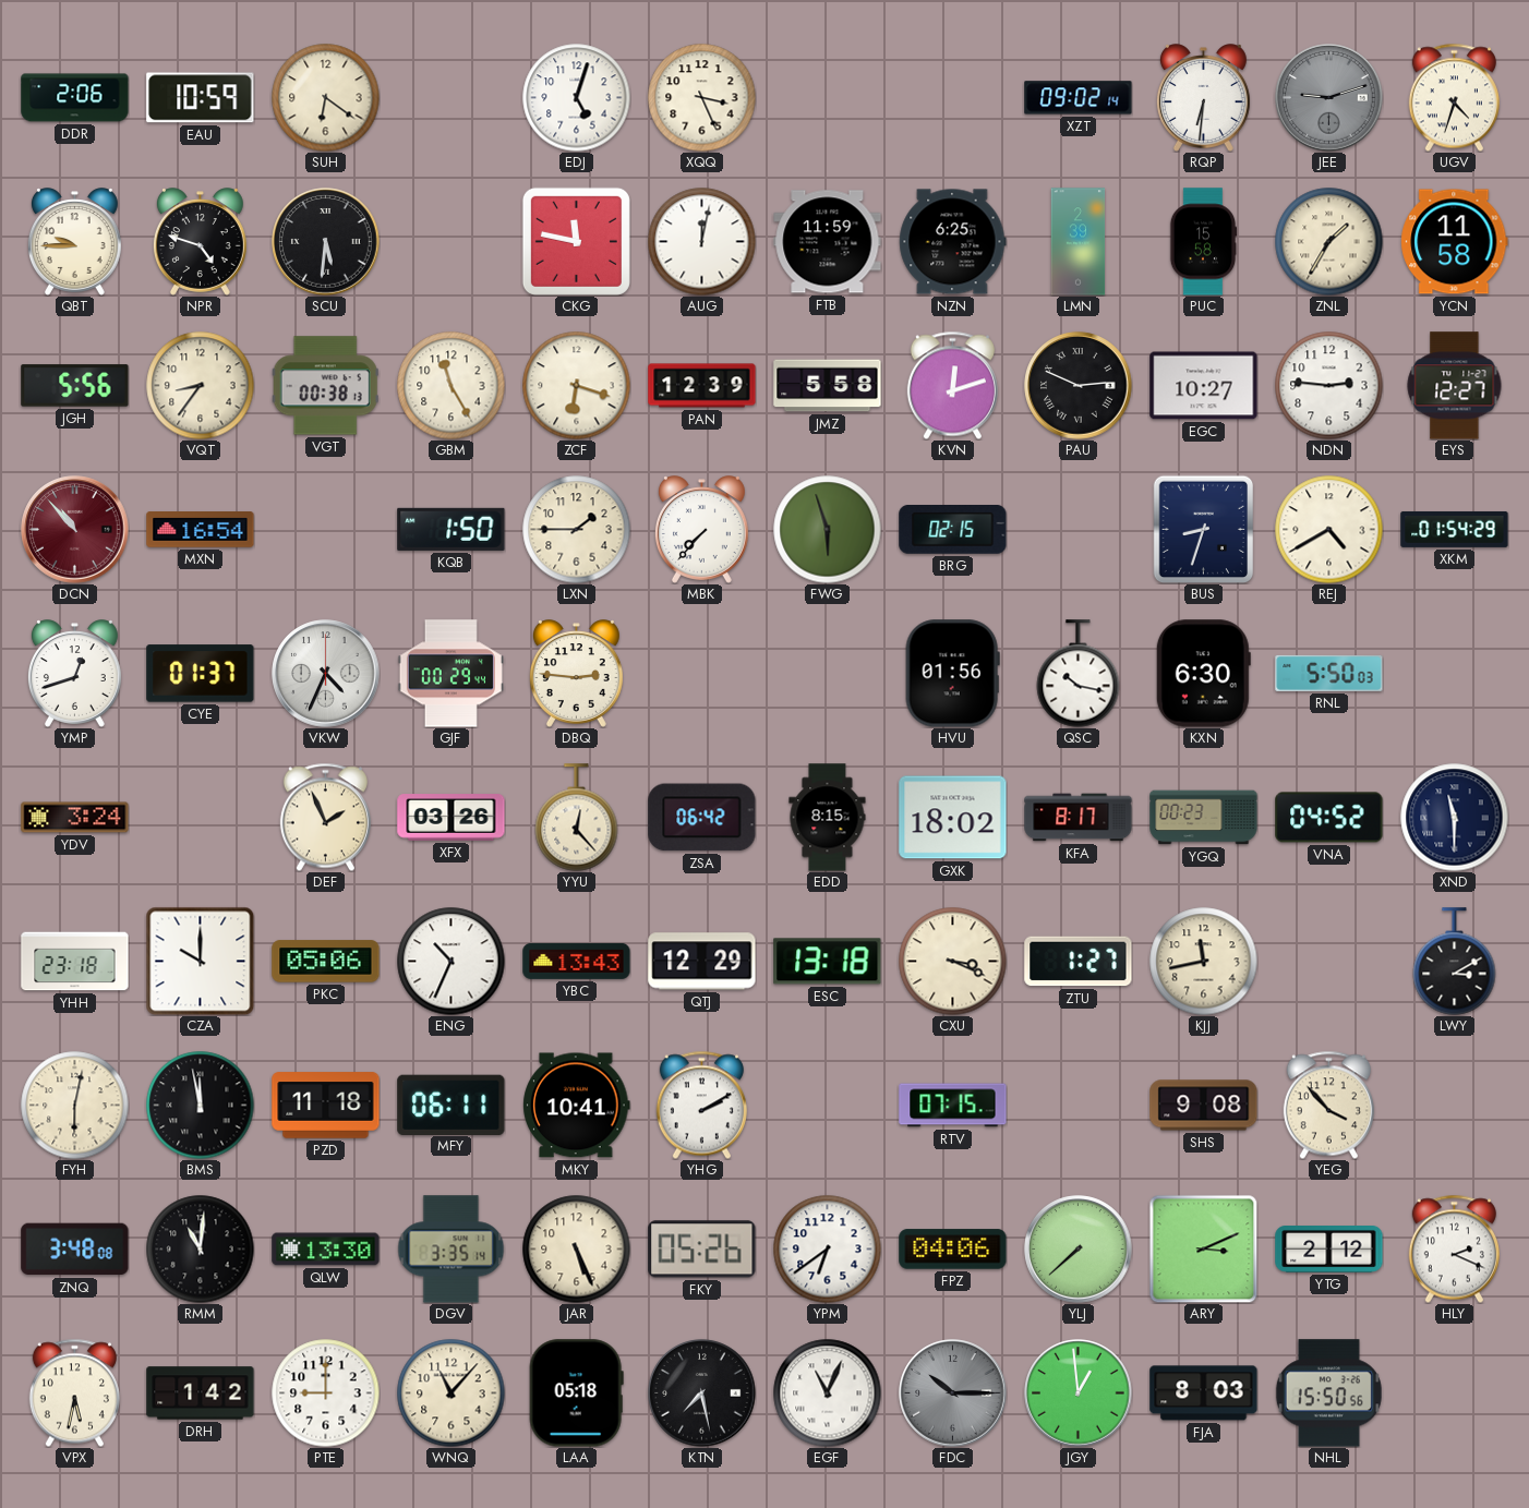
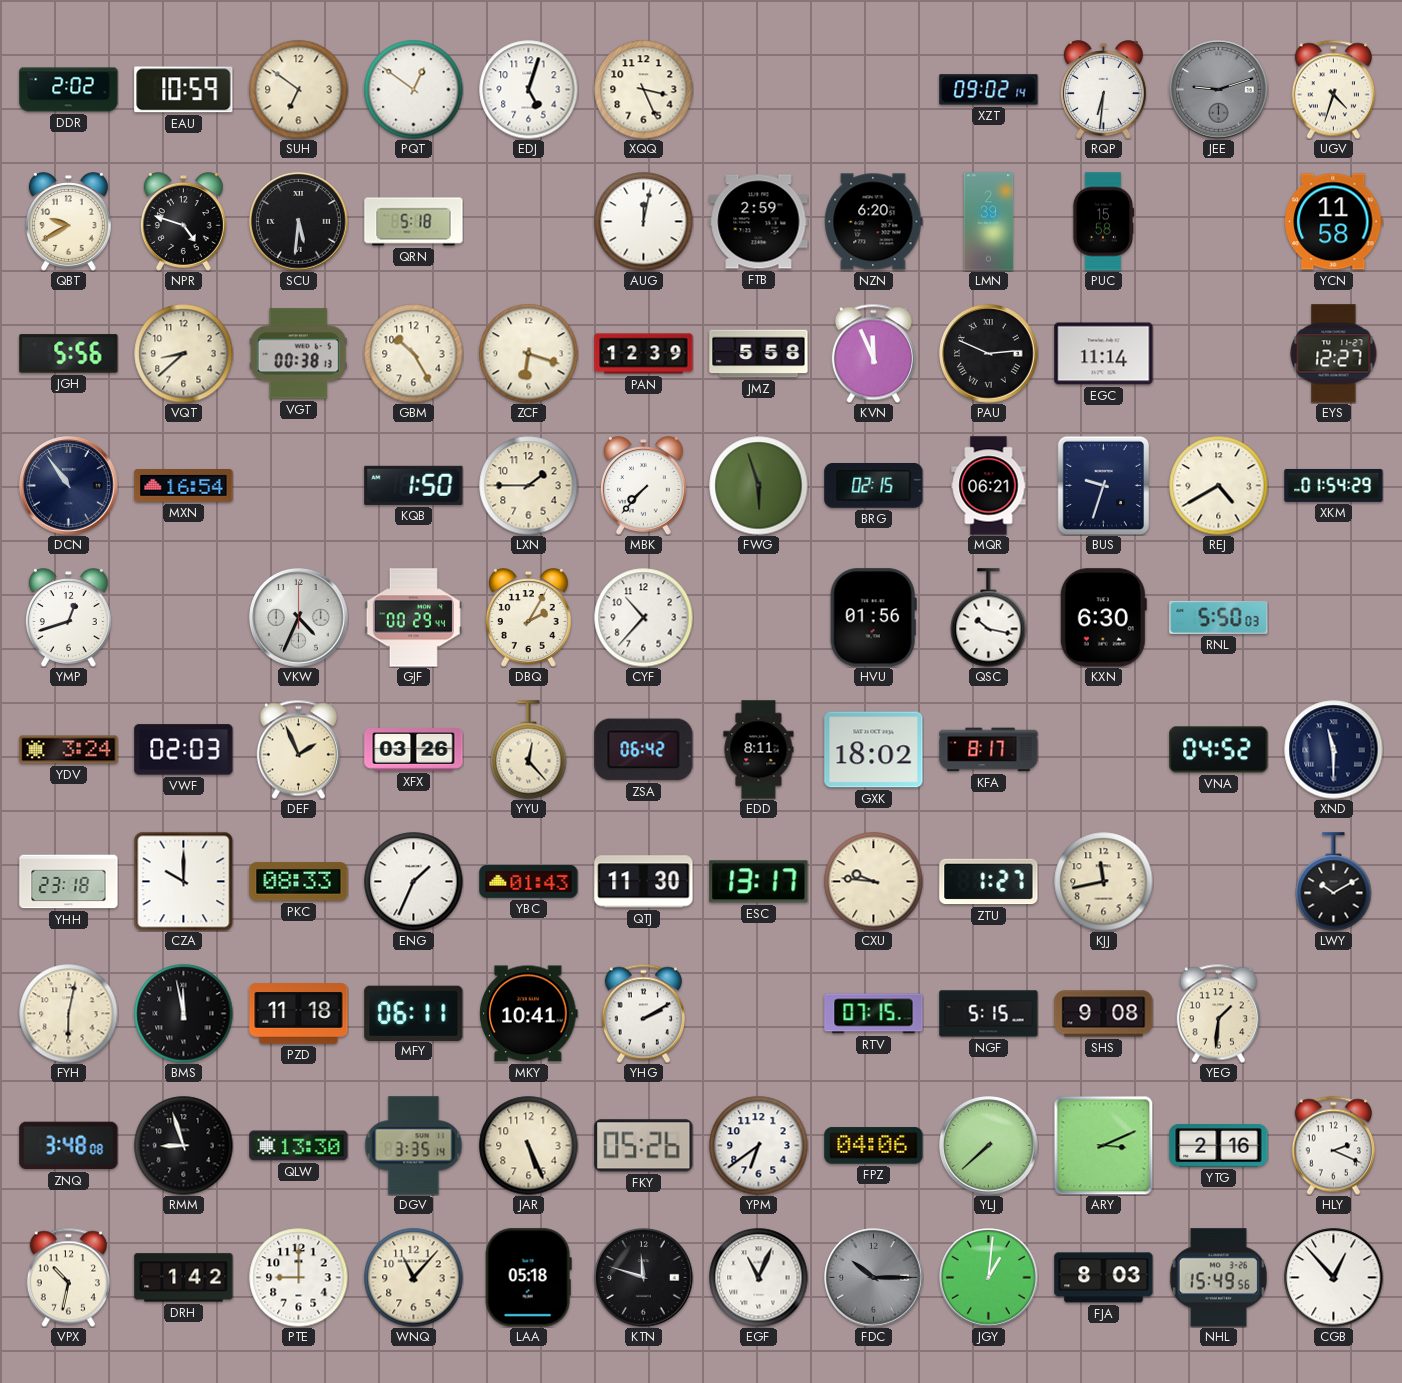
DDR: 2:06 -> 2:02
SUH: 6:21 -> 6:51
PQT: none -> 12:51
QBT: 9:45 -> 9:40
QRN: none -> 5:18
CKG: 11:47 -> none
FTB: 11:59 -> 2:59
NZN: 6:25 -> 6:20
ZNL: 1:35 -> none
VQT: 8:36 -> 8:38
GBM: 11:25 -> 10:25
KVN: 12:12 -> 11:56
EGC: 10:27 -> 11:14
NDN: 2:46 -> none
DCN: 10:53 -> 10:54
DCN dial: burgundy -> navy
MQR: none -> 06:21
BUS: 8:33 -> 9:33
CYE: 01:37 -> none
DBQ: 2:46 -> 2:05
CYF: none -> 10:37
VWF: none -> 02:03
EDD: 8:15 -> 8:11
YGQ: 00:23 -> none
PKC: 05:06 -> 08:33
ENG: 10:34 -> 1:34
YBC: 13:43 -> 01:43
QTJ: 12:29 -> 11:30
ESC: 13:18 -> 13:17
CXU: 3:19 -> 9:46
LWY: 3:10 -> 10:10
NGF: none -> 5:15
YEG: 3:53 -> 1:31
RMM: 11:01 -> 8:57
YTG: 2:12 -> 2:16
VPX: 5:32 -> 10:32
KTN: 7:28 -> 11:48
JGY: 12:59 -> 1:01
NHL: 15:50 -> 15:49
CGB: none -> 12:53
